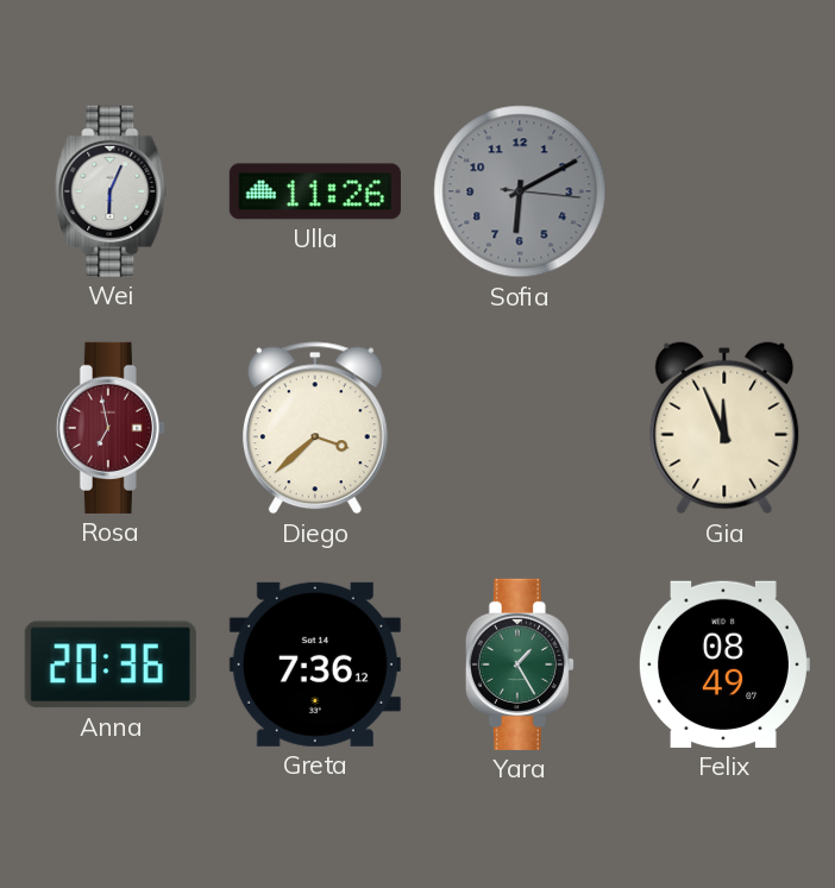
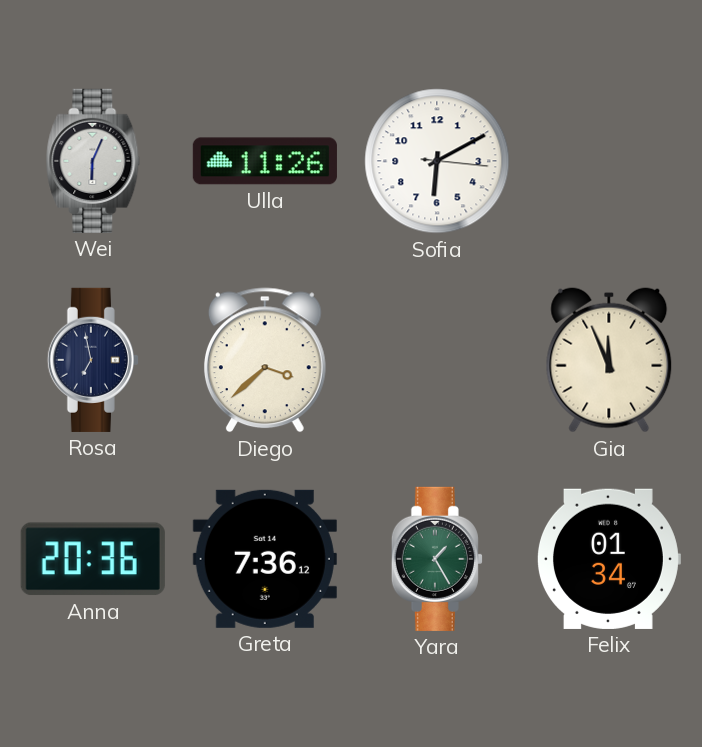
Sofia dial: grey -> white
Rosa dial: burgundy -> navy
Felix: 08:49 -> 01:34
